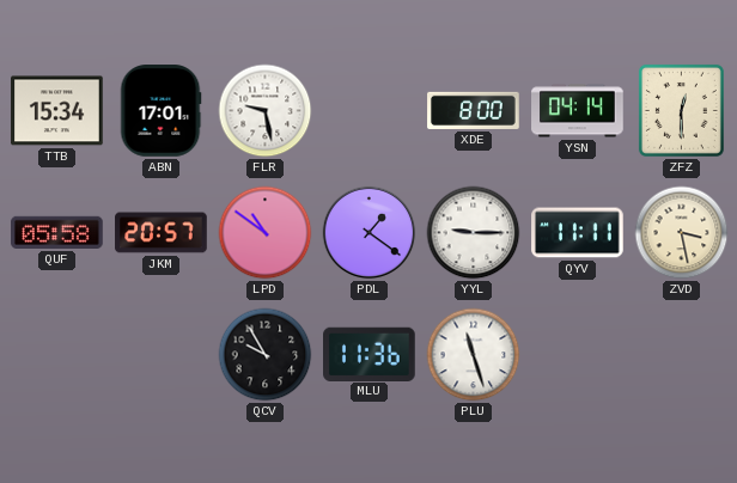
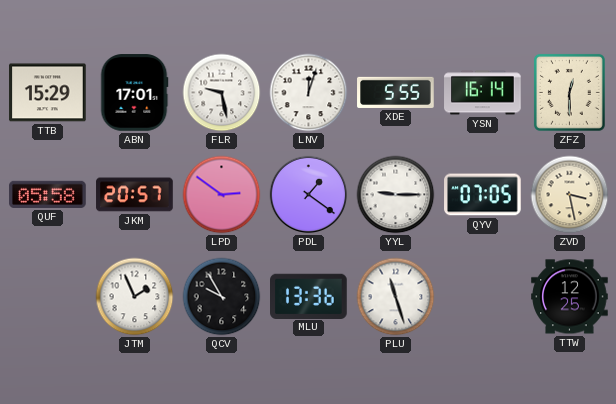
TTB: 15:34 -> 15:29
LNV: none -> 12:03
XDE: 8:00 -> 5:55
YSN: 04:14 -> 16:14
LPD: 10:51 -> 2:51
QYV: 11:11 -> 07:05
JTM: none -> 1:56
MLU: 11:36 -> 13:36
TTW: none -> 12:25
